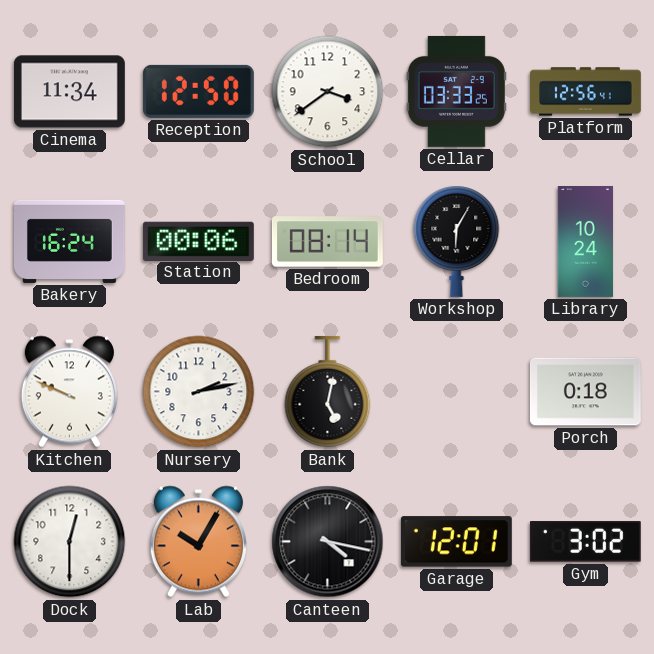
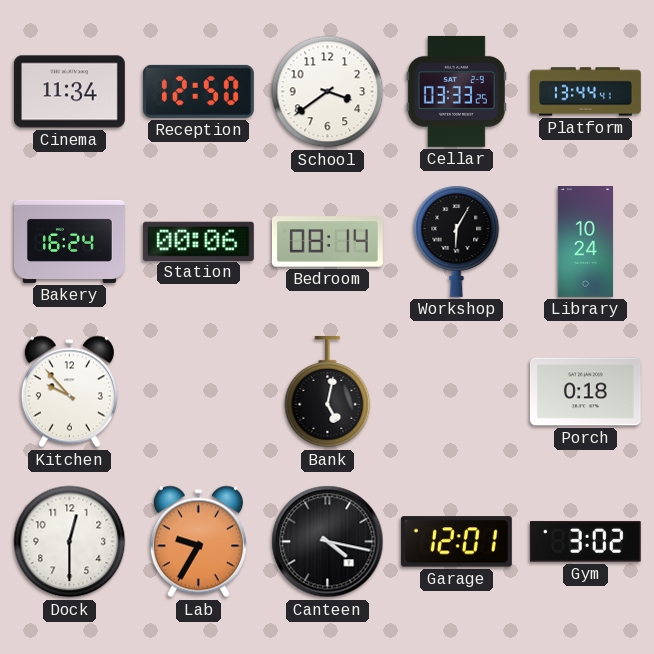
Platform: 12:56 -> 13:44
Kitchen: 9:49 -> 9:53
Nursery: 2:13 -> none
Lab: 10:05 -> 9:35
